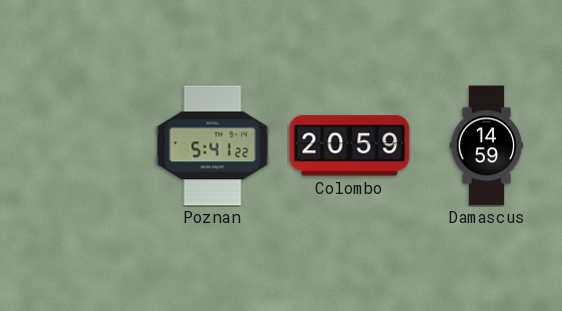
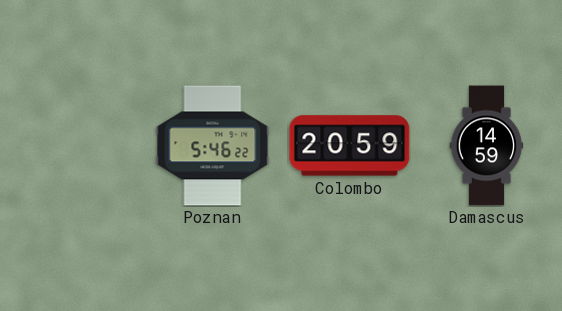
Poznan: 5:41 -> 5:46
